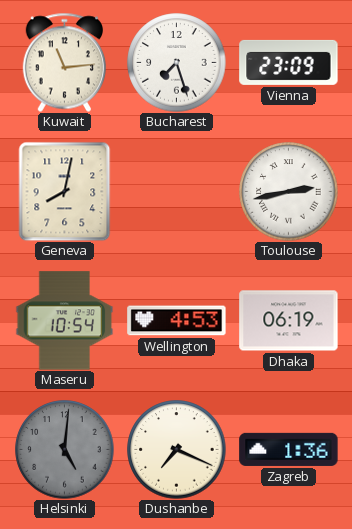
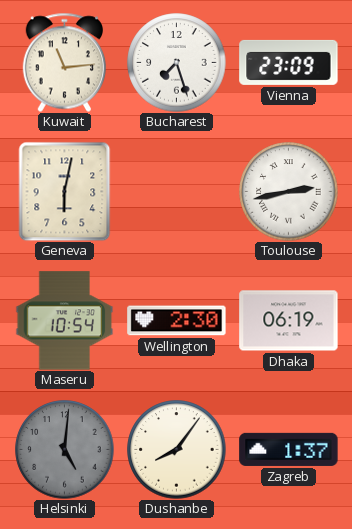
Geneva: 8:02 -> 6:02
Wellington: 4:53 -> 2:30
Dushanbe: 7:19 -> 8:06
Zagreb: 1:36 -> 1:37
